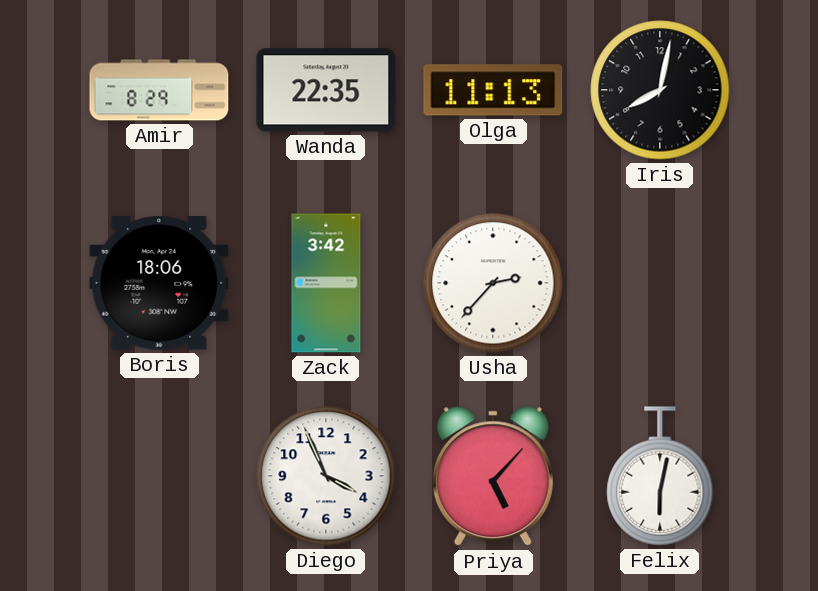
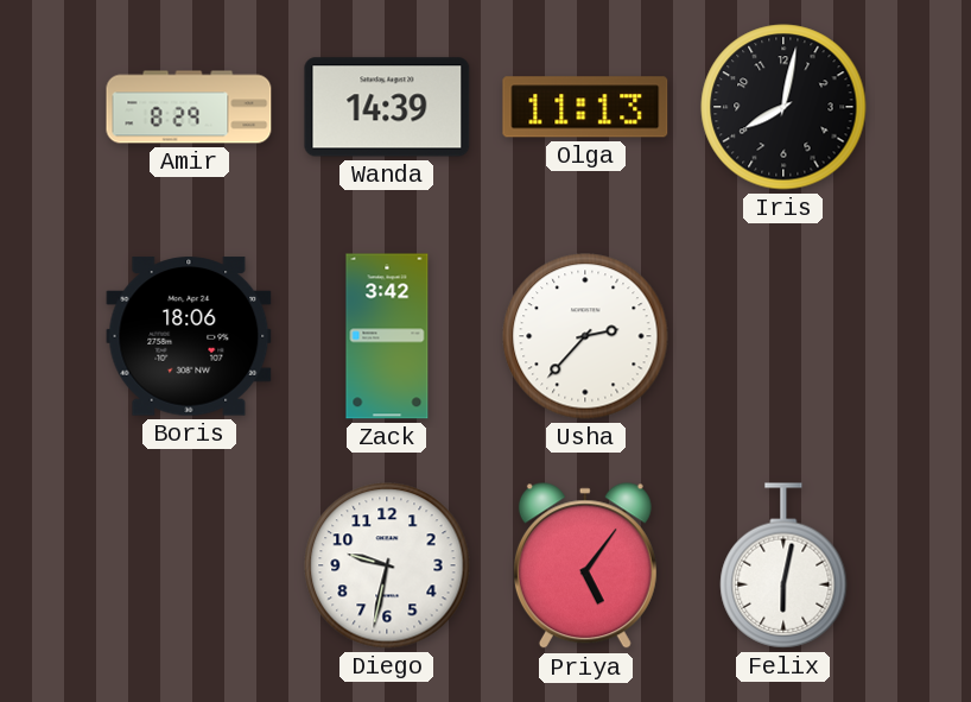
Wanda: 22:35 -> 14:39
Diego: 3:56 -> 9:32
Priya: 5:07 -> 5:06
